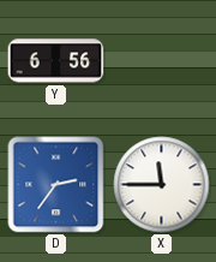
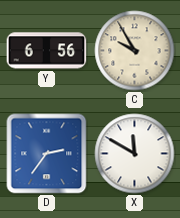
C: none -> 9:55
X: 11:45 -> 11:50
